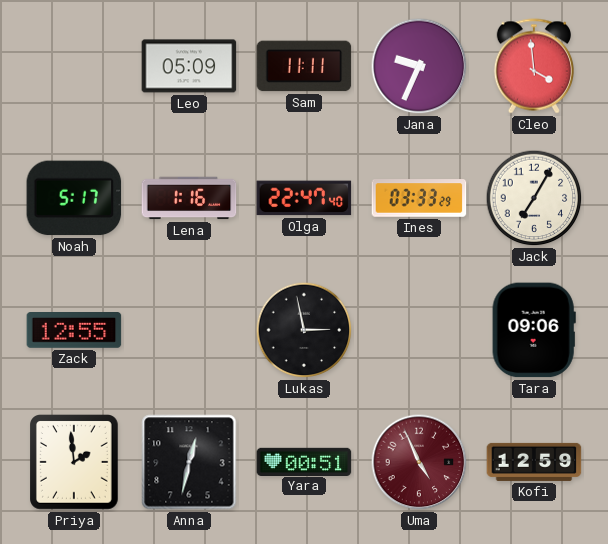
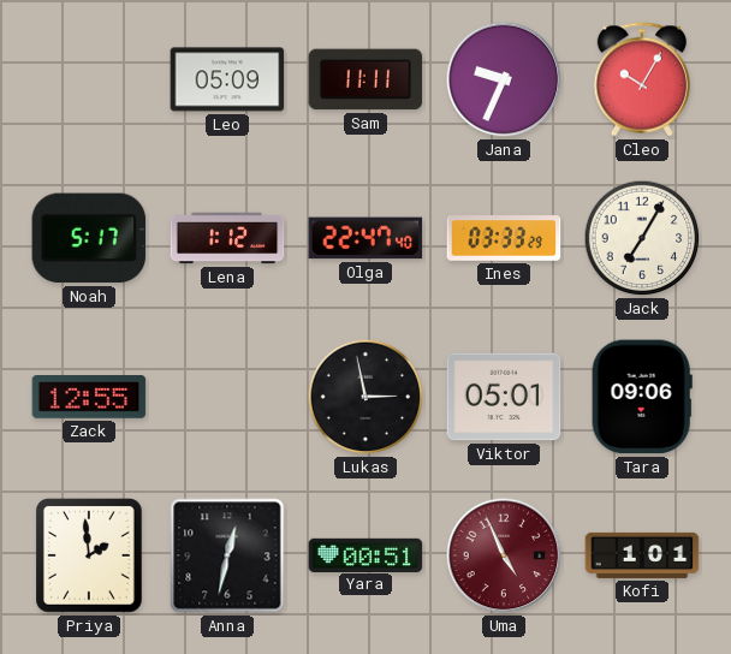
Cleo: 3:59 -> 10:05
Lena: 1:16 -> 1:12
Viktor: none -> 05:01
Kofi: 12:59 -> 1:01
